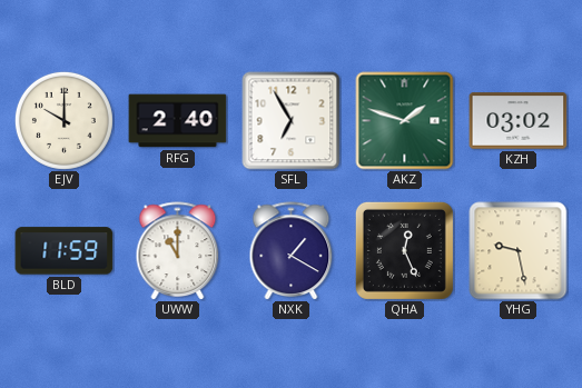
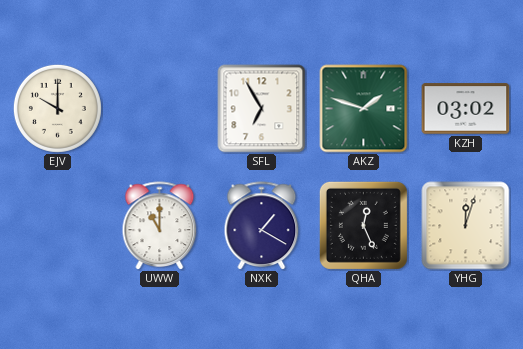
RFG: 2:40 -> none
BLD: 11:59 -> none
YHG: 9:28 -> 12:03
